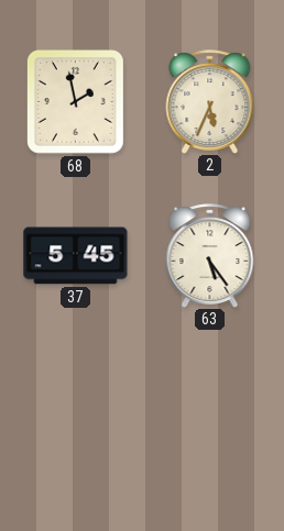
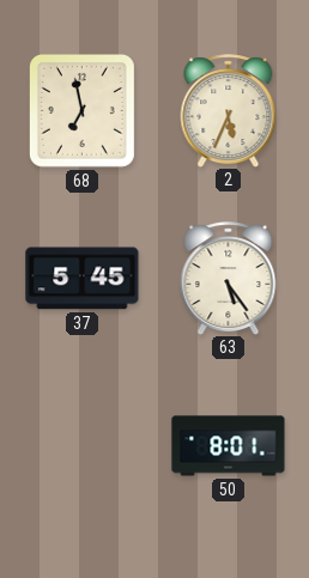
68: 1:58 -> 6:58
50: none -> 8:01
